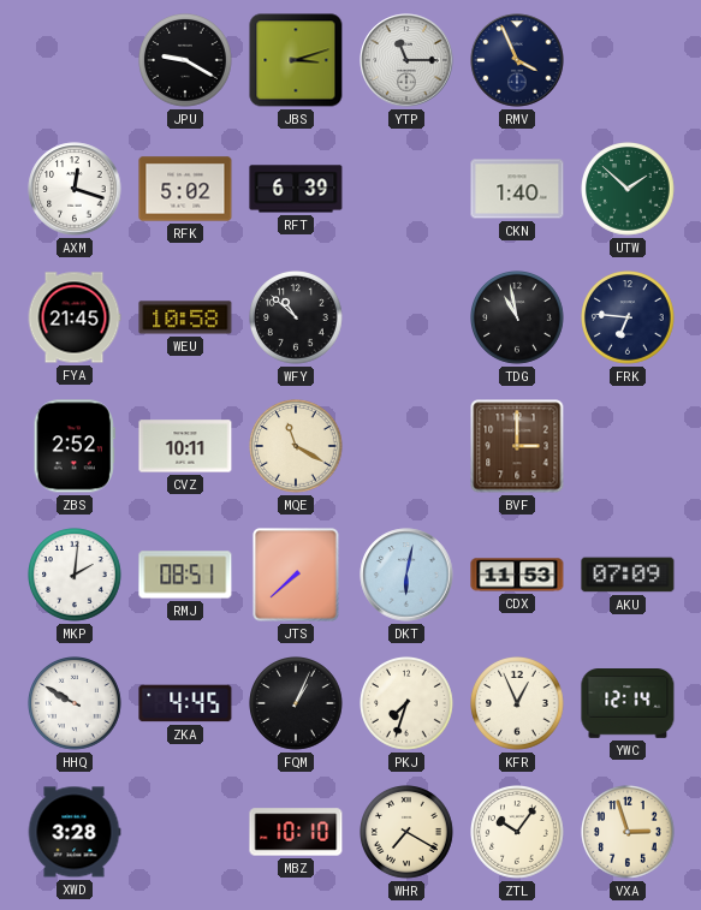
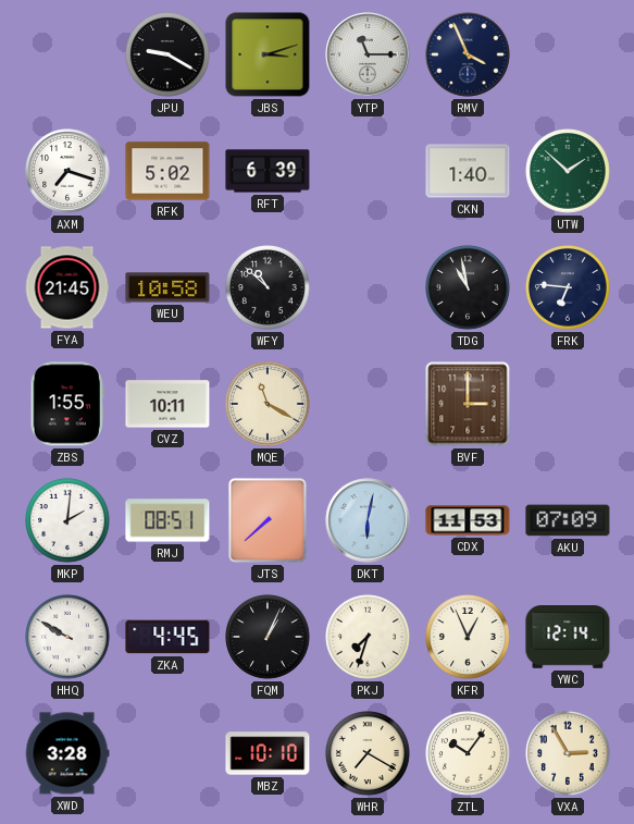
AXM: 12:18 -> 7:18
ZBS: 2:52 -> 1:55
VXA: 2:57 -> 2:55
